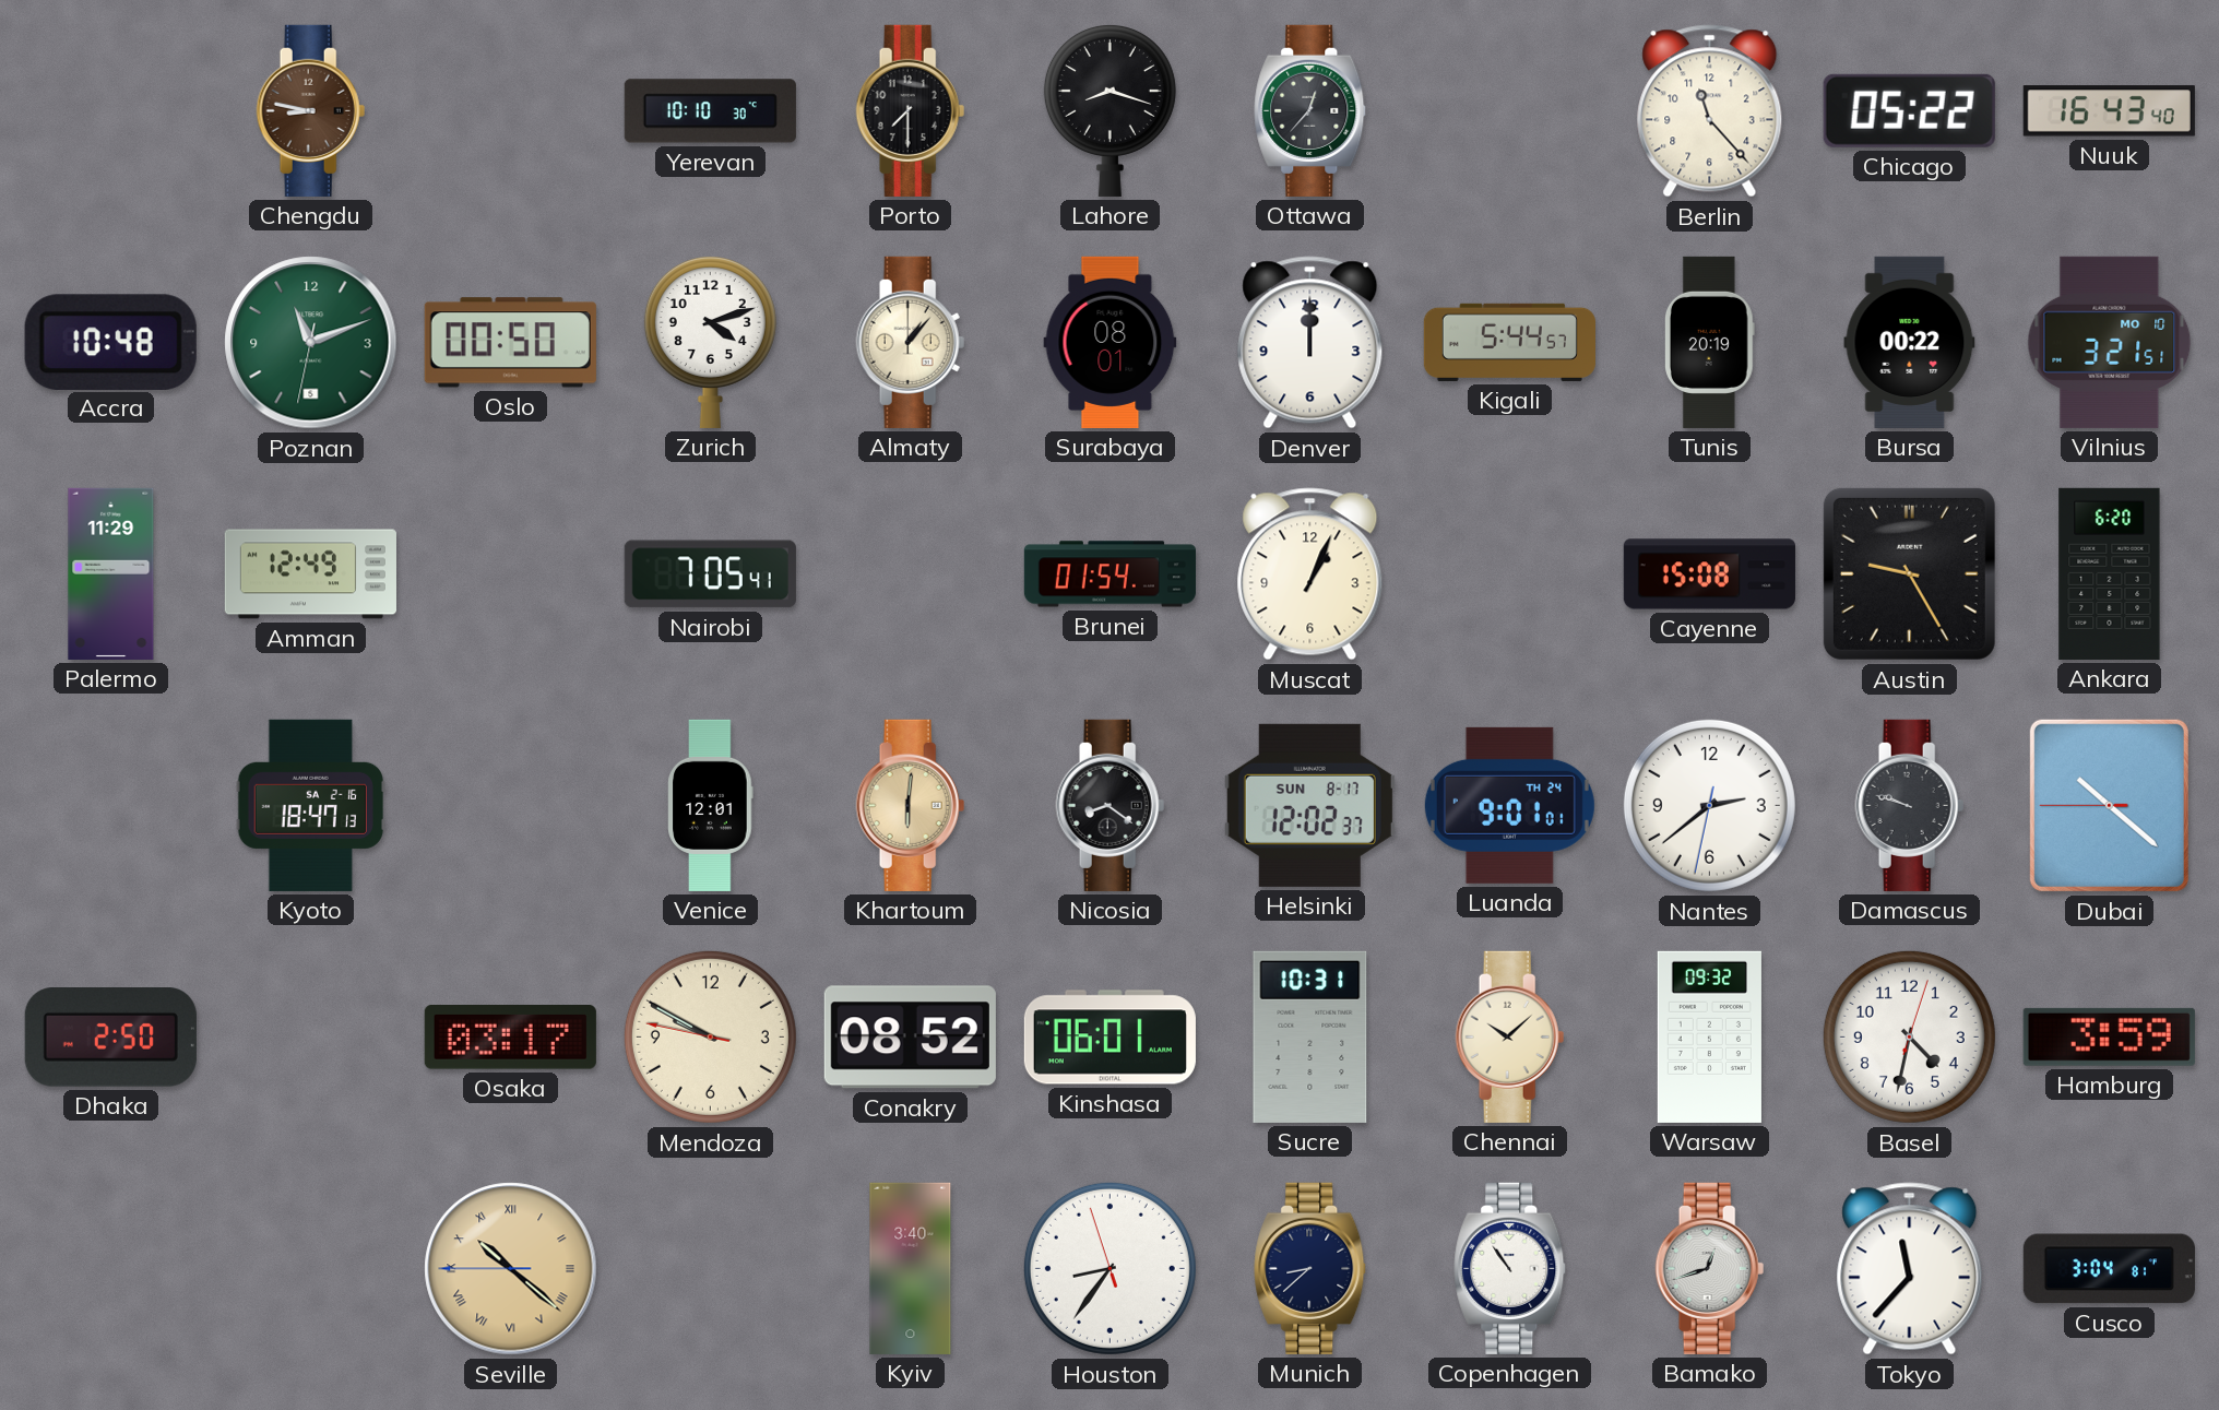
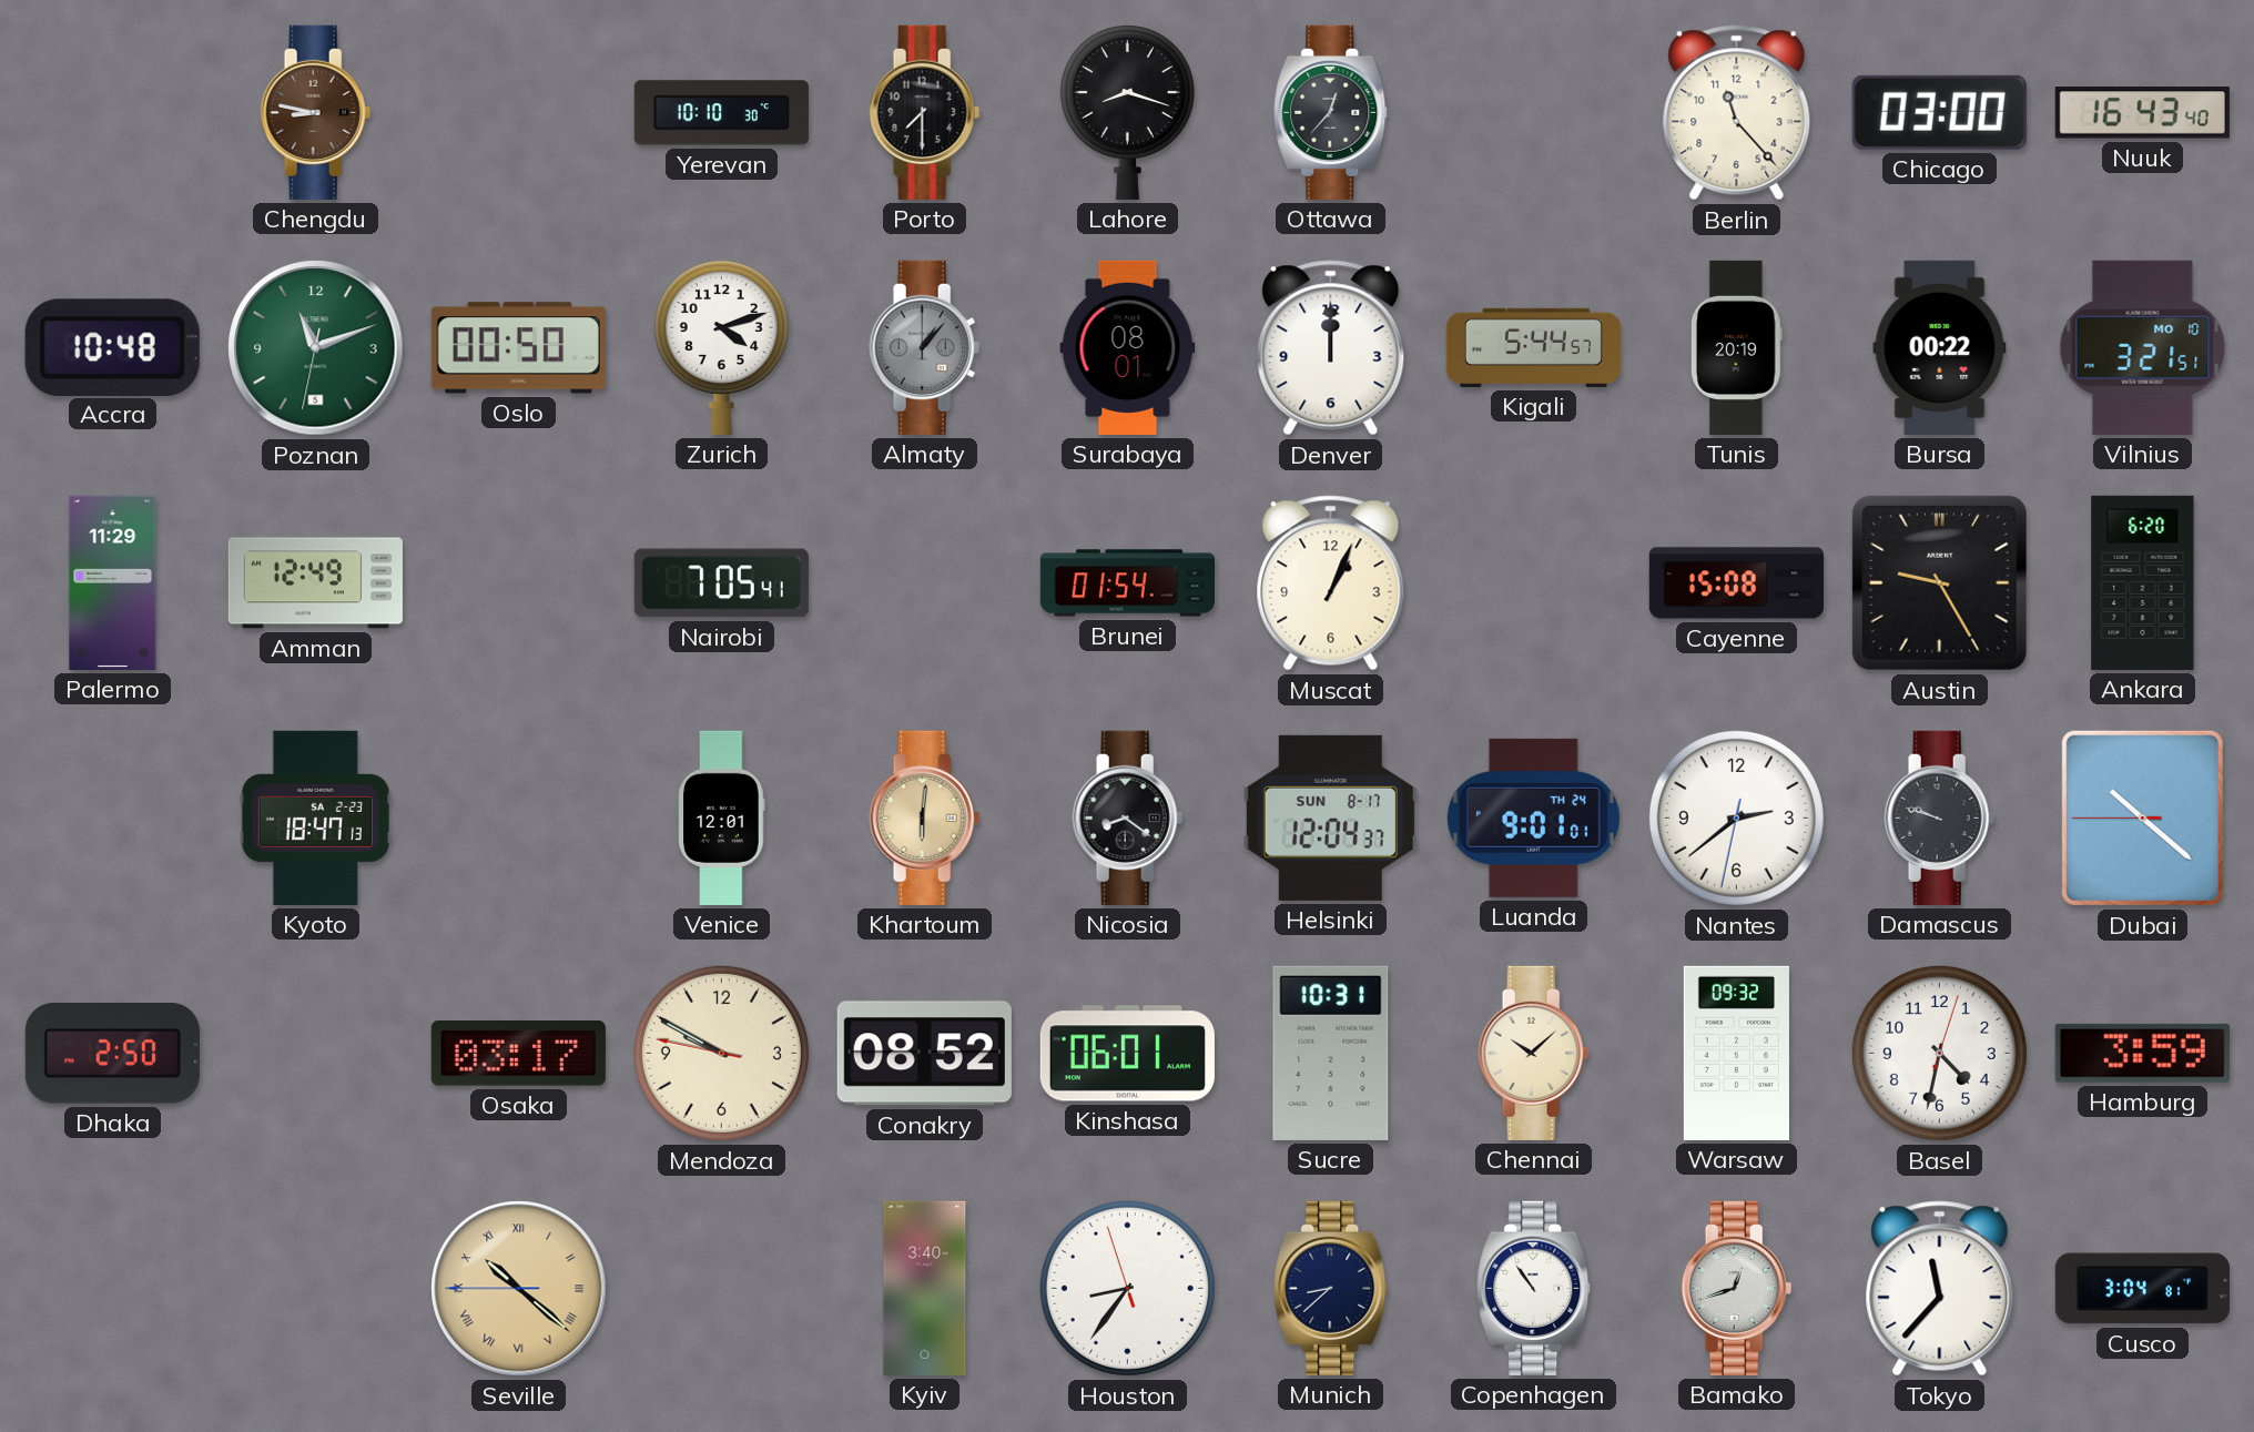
Chicago: 05:22 -> 03:00
Almaty dial: cream -> grey
Kyoto date: SA 2-16 -> SA 2-23
Helsinki: 12:02 -> 12:04
